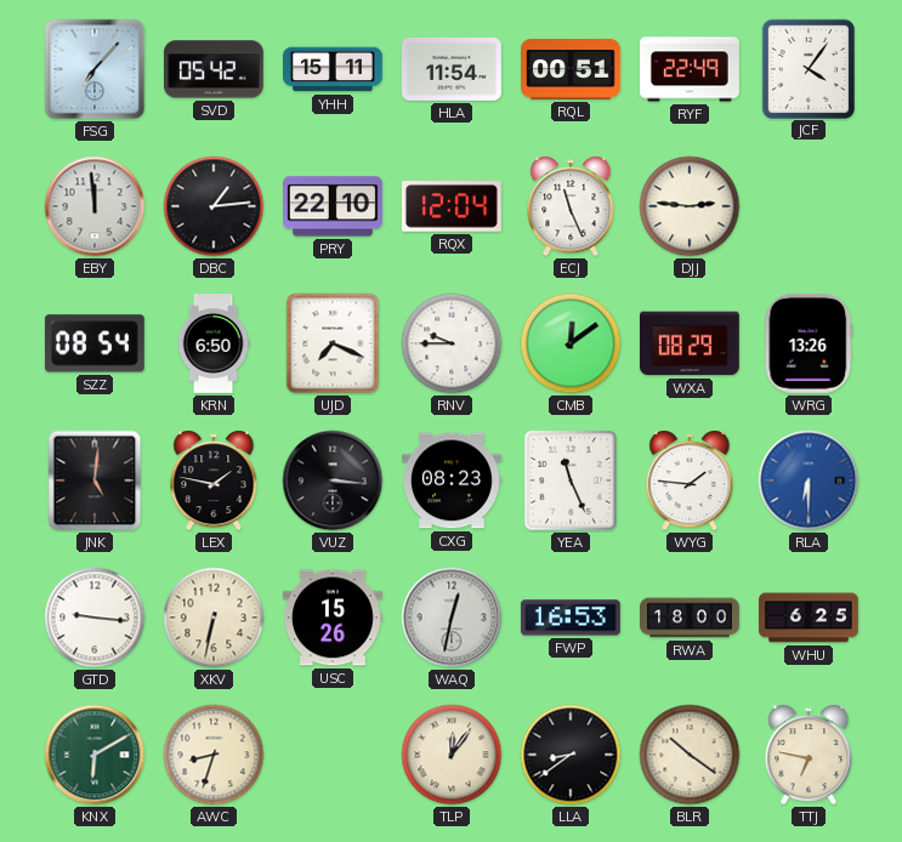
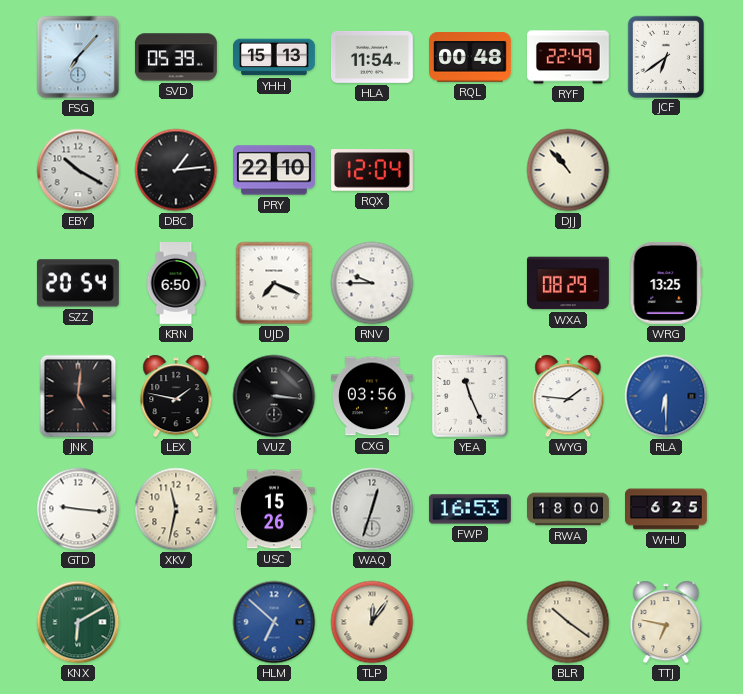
SVD: 05:42 -> 05:39
YHH: 15:11 -> 15:13
RQL: 00:51 -> 00:48
JCF: 4:06 -> 6:39
EBY: 11:59 -> 10:20
ECJ: 11:26 -> none
DJJ: 2:46 -> 10:53
SZZ: 08:54 -> 20:54
CMB: 12:09 -> none
WRG: 13:26 -> 13:25
CXG: 08:23 -> 03:56
XKV: 6:32 -> 11:32
WAQ: 12:32 -> 12:33
AWC: 8:33 -> none
HLM: none -> 6:52
LLA: 8:39 -> none
